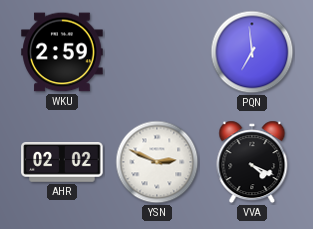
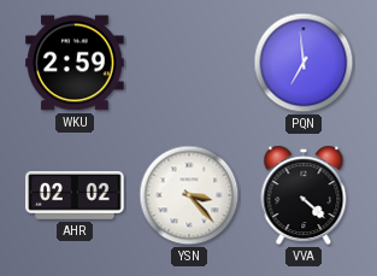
YSN: 2:49 -> 3:23
VVA: 4:19 -> 4:22
